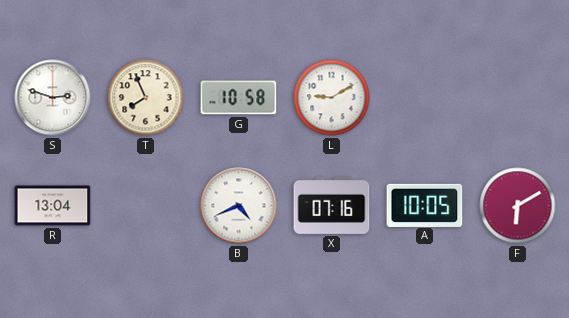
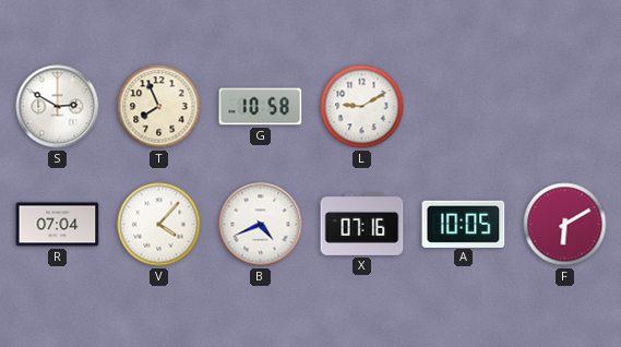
S: 2:48 -> 2:50
R: 13:04 -> 07:04
V: none -> 4:07
